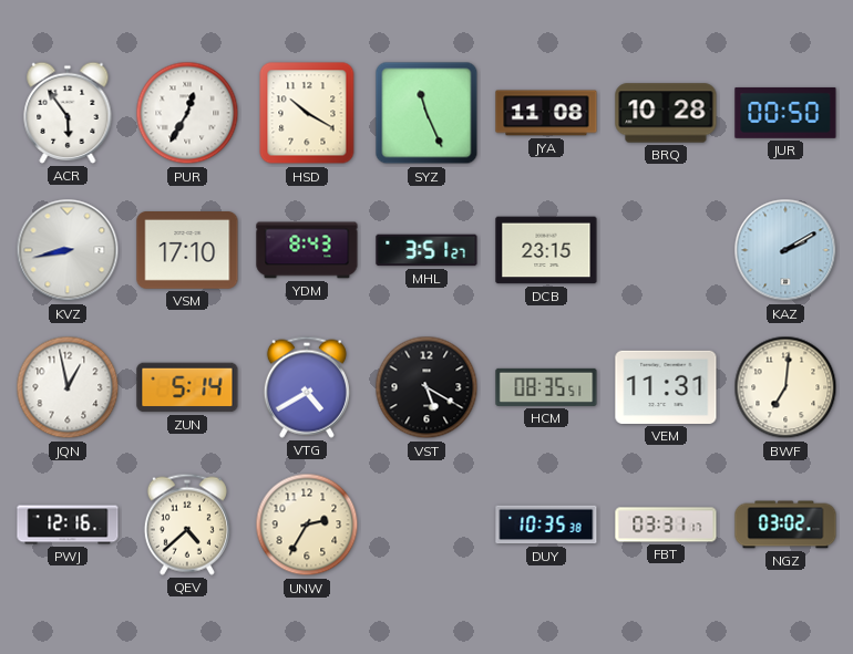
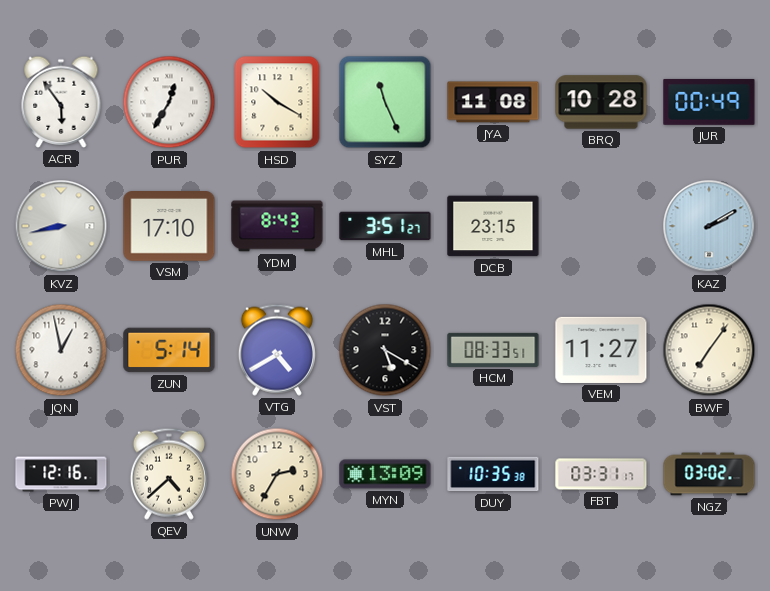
JUR: 00:50 -> 00:49
HCM: 08:35 -> 08:33
VEM: 11:31 -> 11:27
BWF: 7:01 -> 7:06
MYN: none -> 13:09
